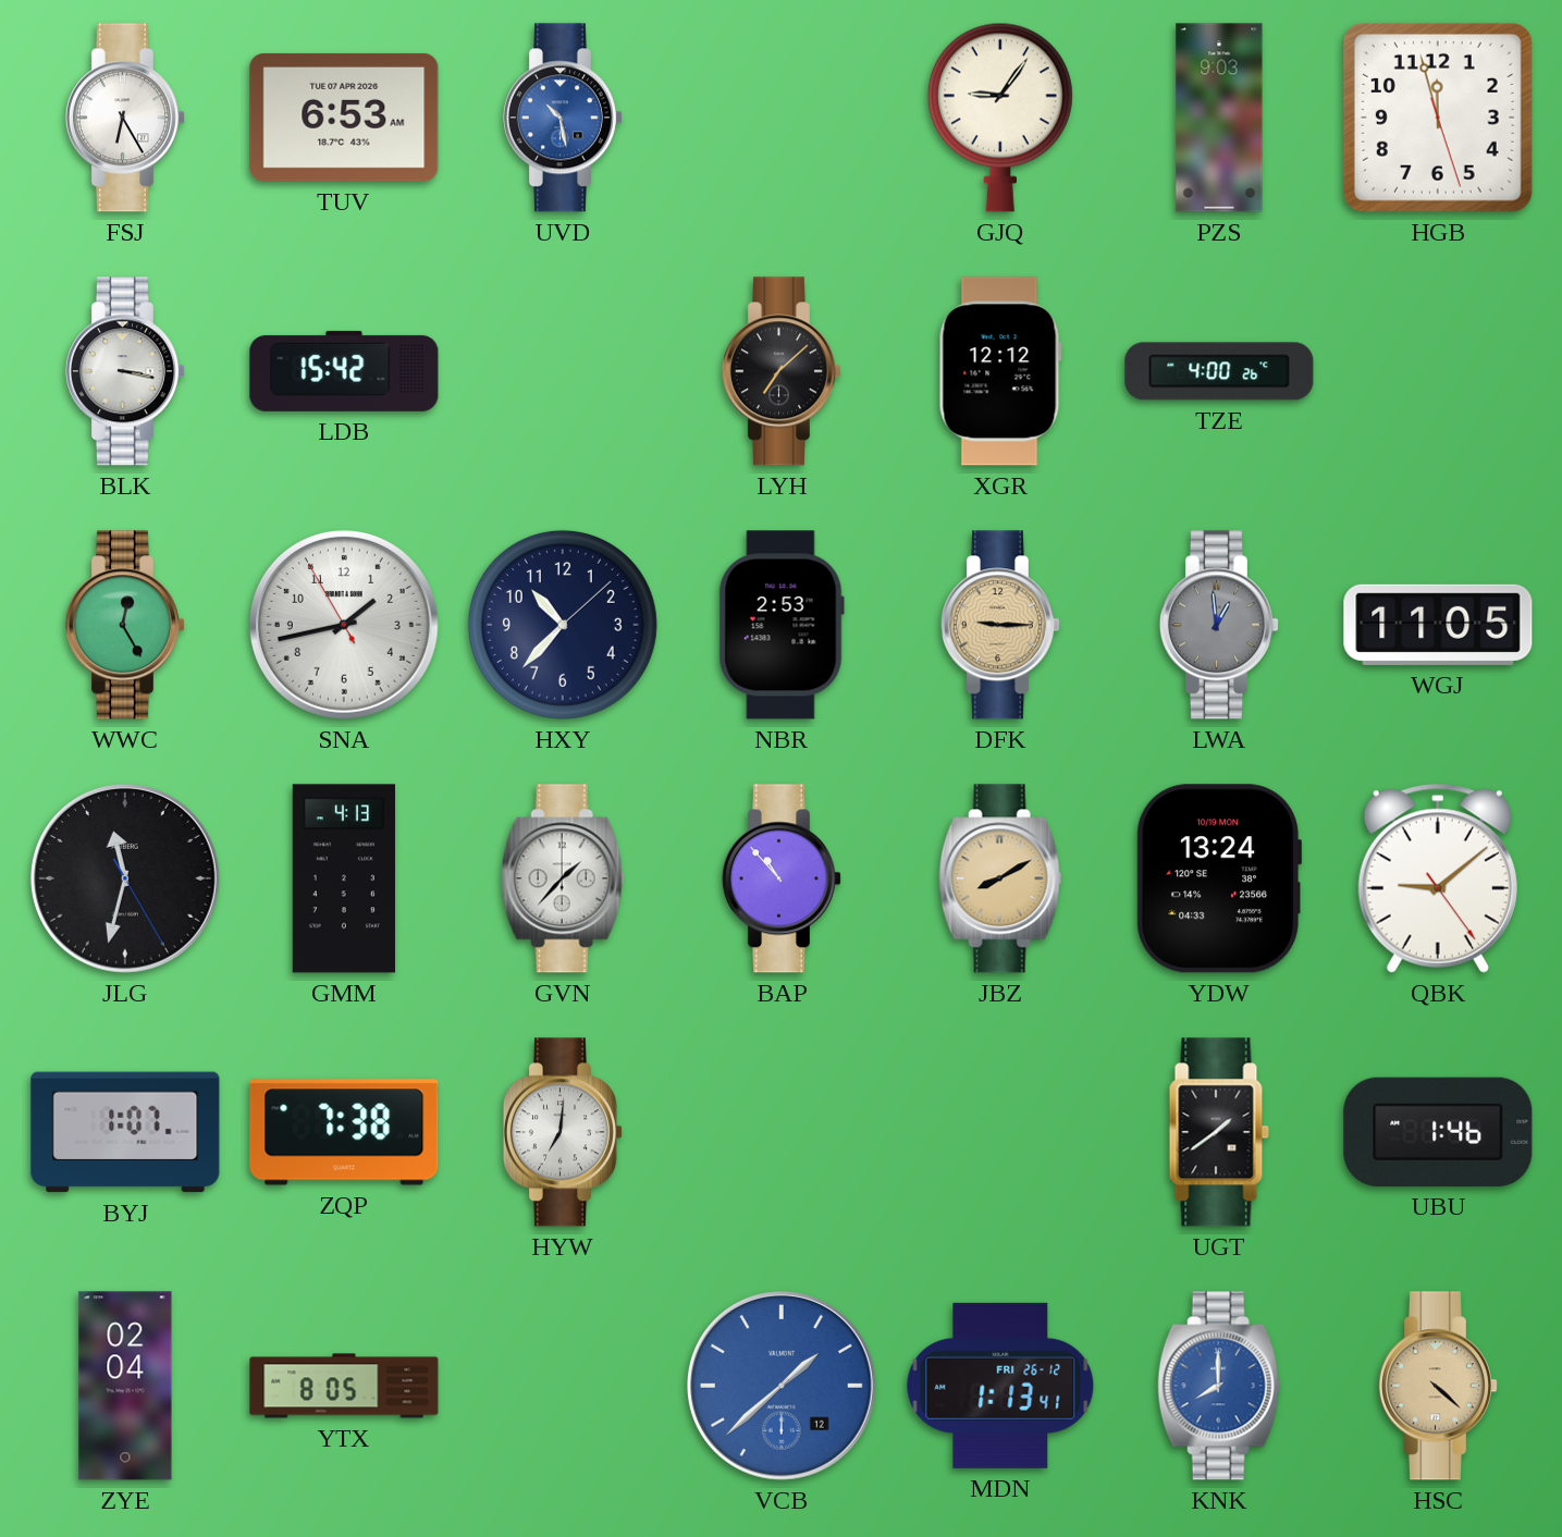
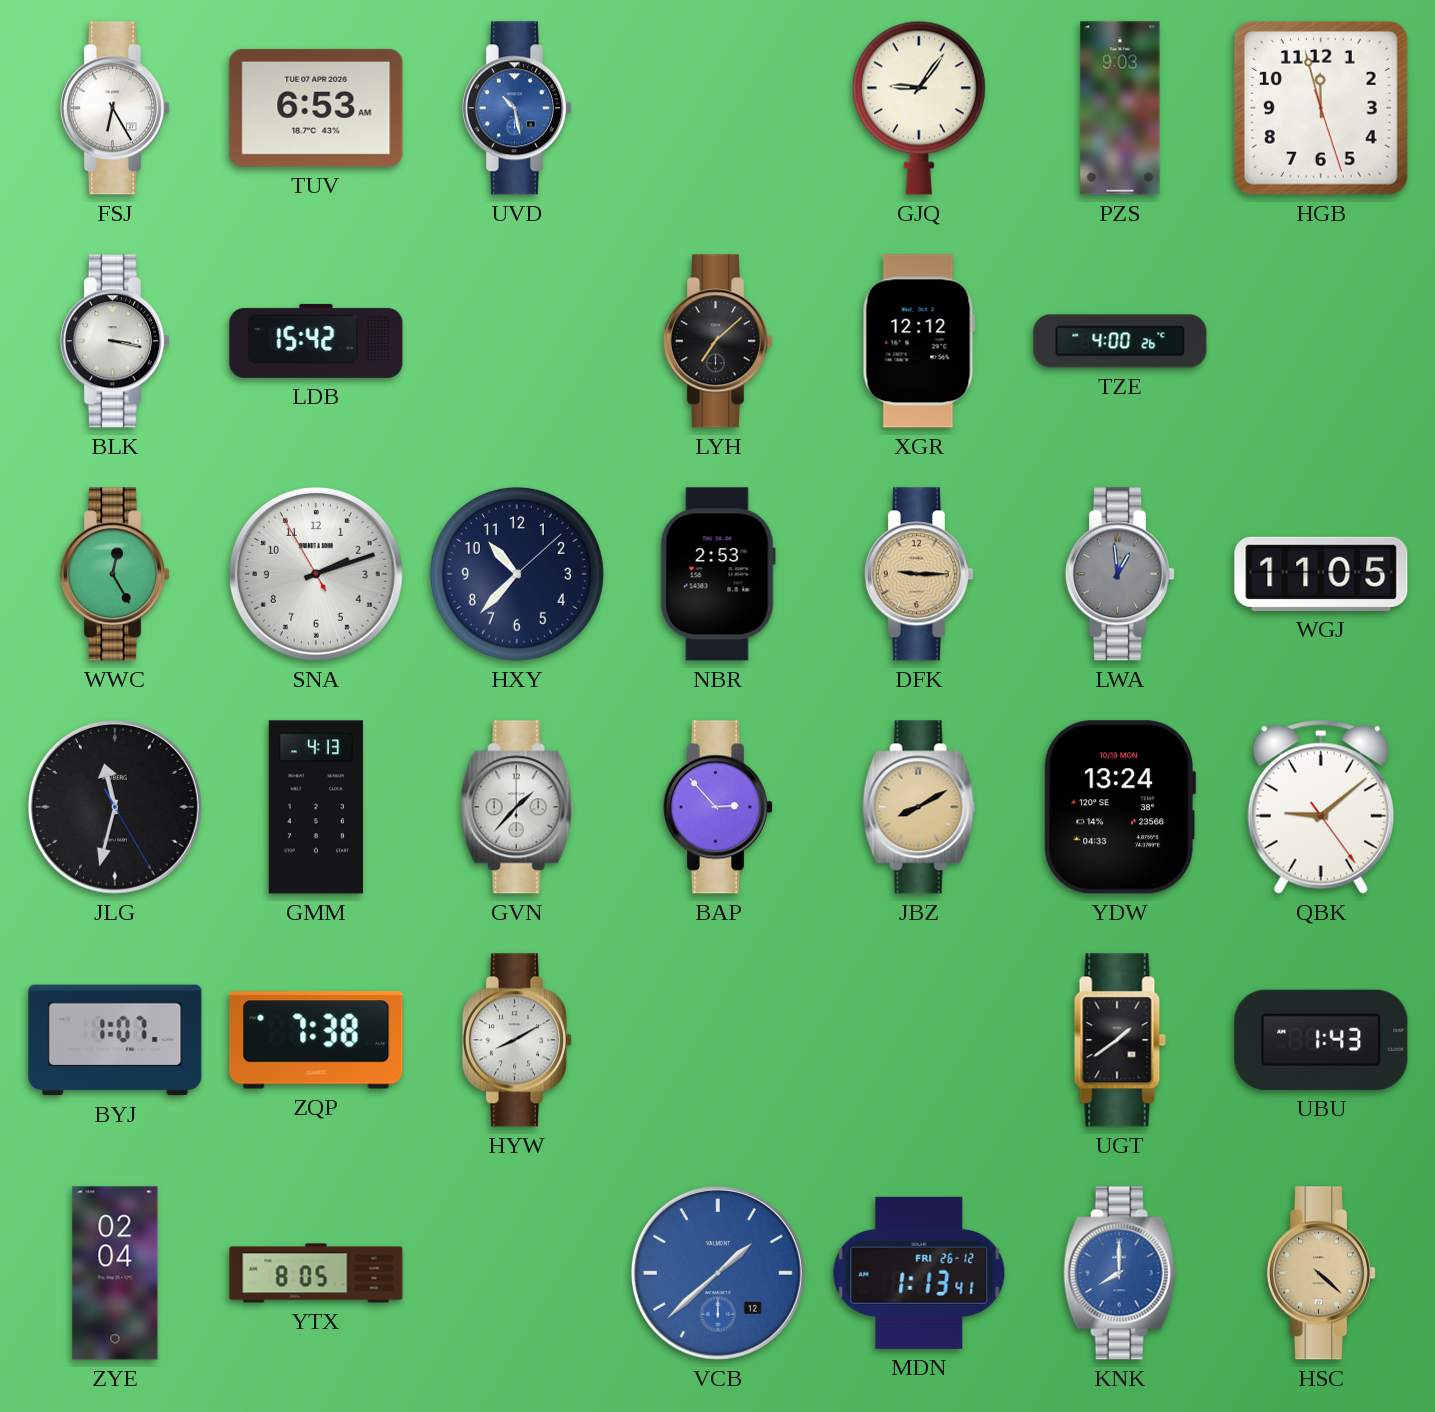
SNA: 1:42 -> 2:11
BAP: 10:53 -> 2:53
HYW: 7:01 -> 8:10
UBU: 1:46 -> 1:43
